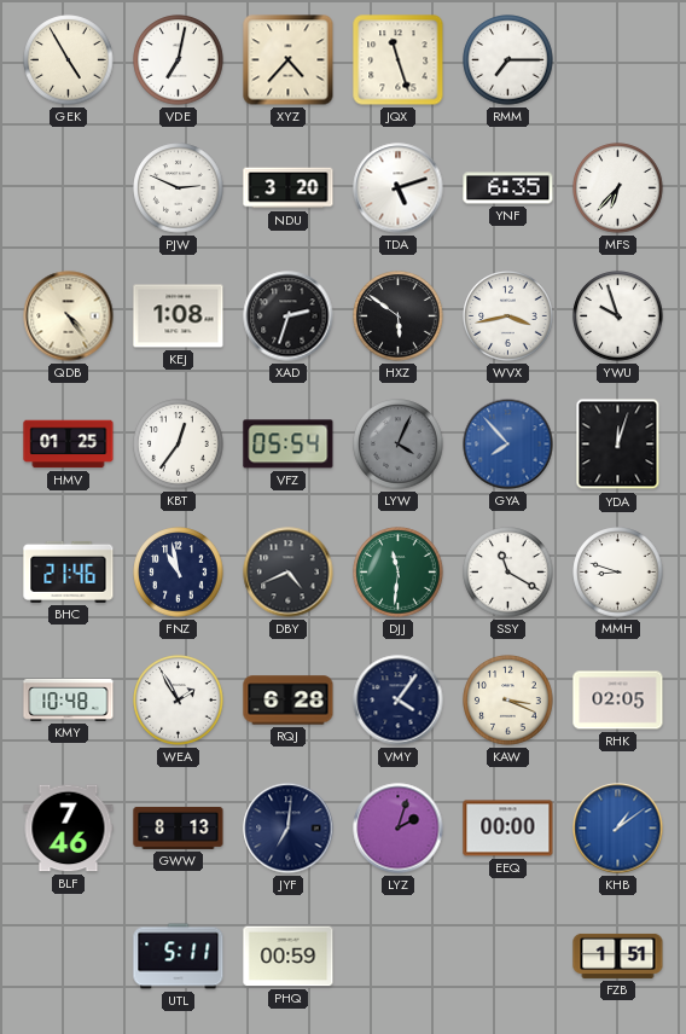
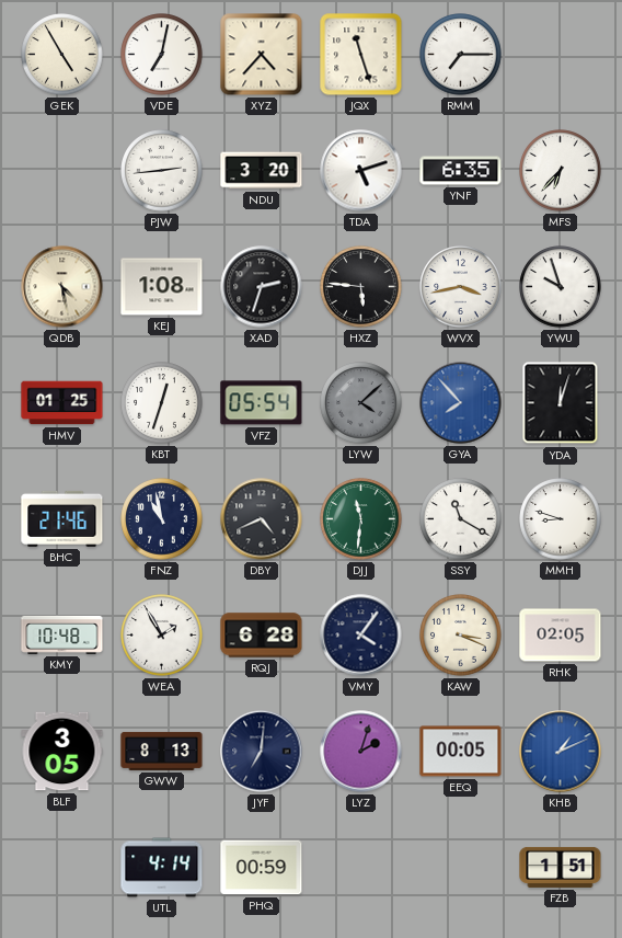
PJW: 2:49 -> 2:44
QDB: 4:24 -> 4:28
HXZ: 5:51 -> 5:46
KBT: 12:36 -> 12:33
LYW: 4:04 -> 4:08
BLF: 7:46 -> 3:05
EEQ: 00:00 -> 00:05
KHB: 1:09 -> 1:11
UTL: 5:11 -> 4:14
